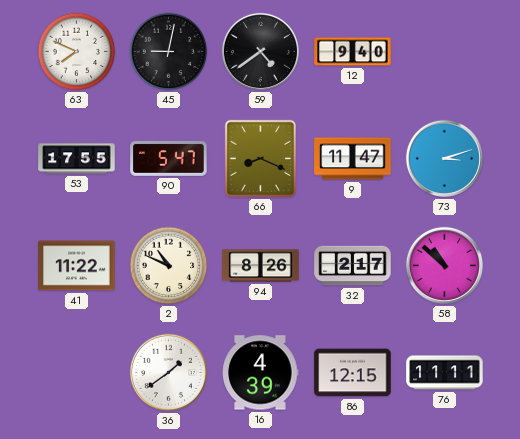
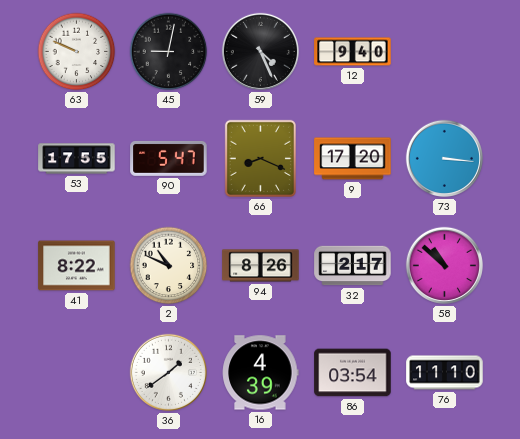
63: 7:49 -> 9:49
59: 4:39 -> 4:26
9: 11:47 -> 17:20
73: 3:12 -> 3:16
41: 11:22 -> 8:22
86: 12:15 -> 03:54
76: 11:11 -> 11:10
